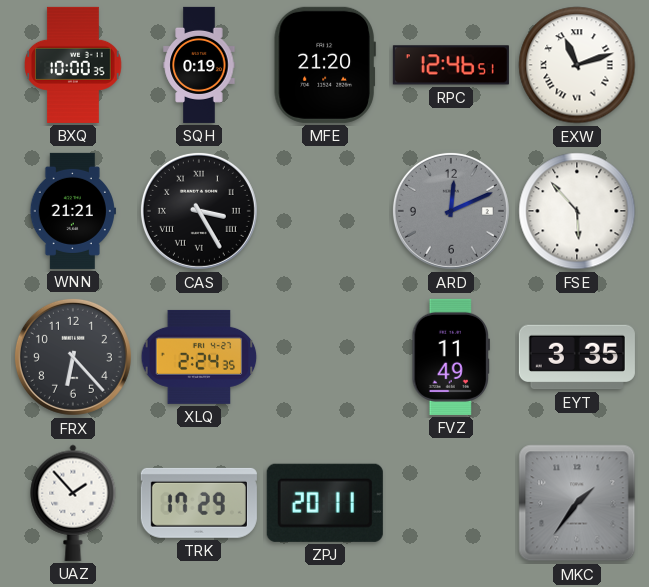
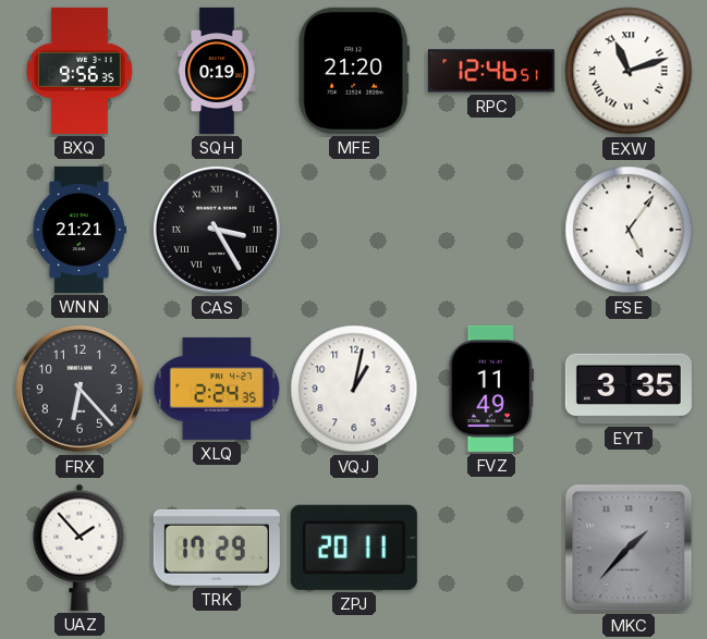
BXQ: 10:00 -> 9:56
ARD: 12:11 -> none
FSE: 5:53 -> 5:06
VQJ: none -> 1:02
MKC: 1:36 -> 1:37
